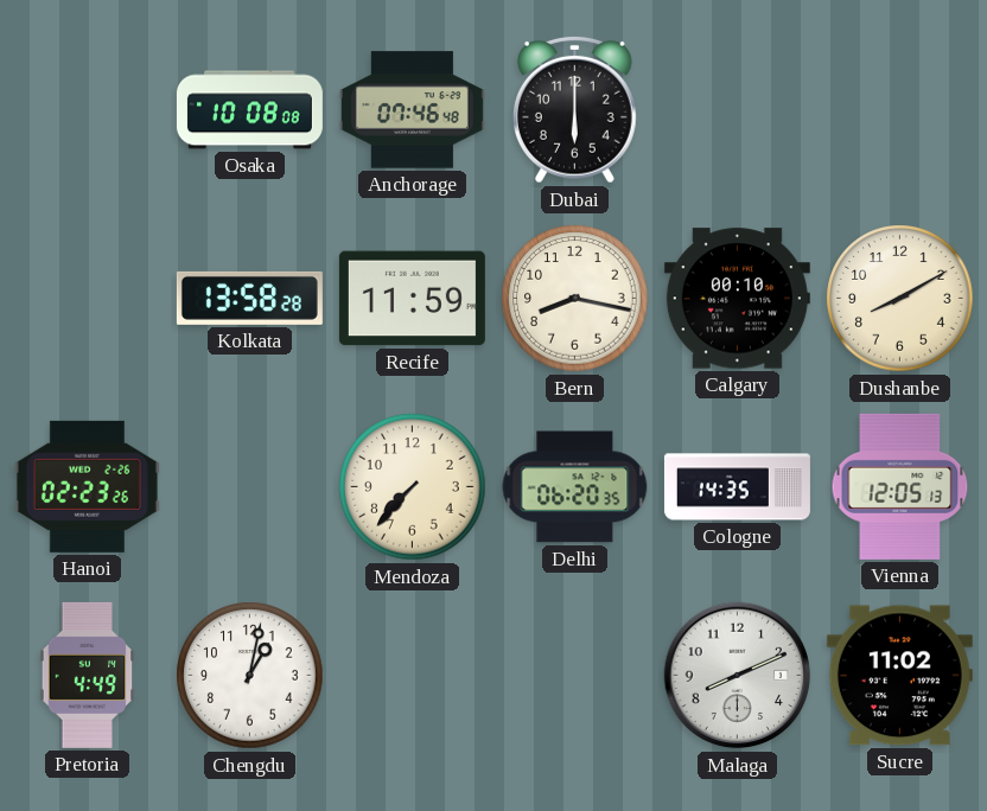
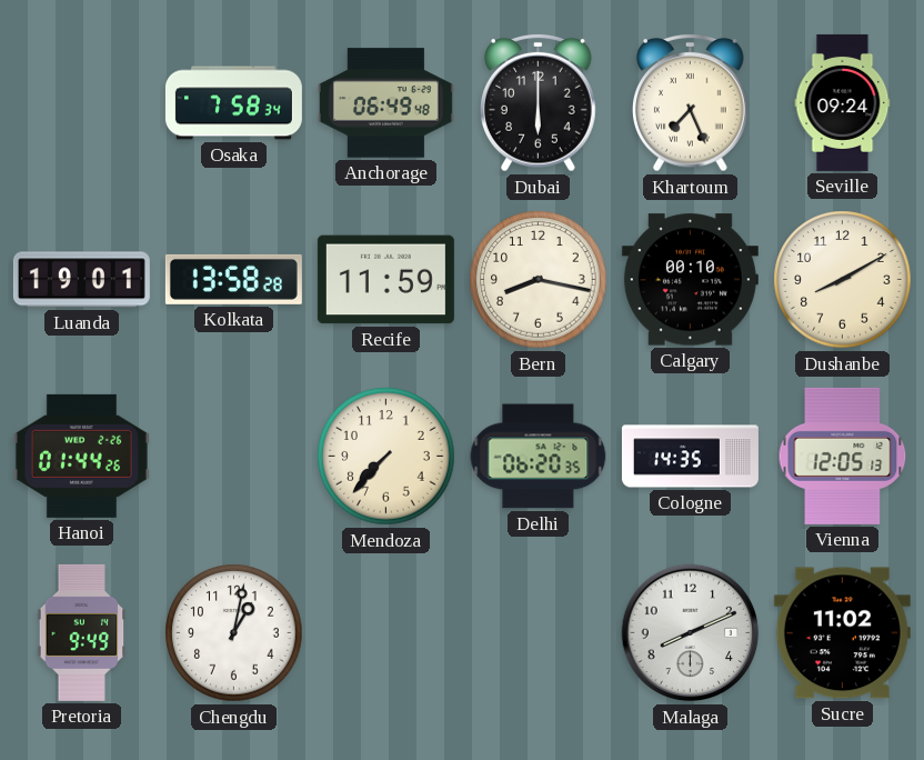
Osaka: 10:08 -> 7:58
Anchorage: 07:46 -> 06:49
Khartoum: none -> 7:26
Seville: none -> 09:24
Luanda: none -> 19:01
Hanoi: 02:23 -> 01:44
Pretoria: 4:49 -> 9:49
